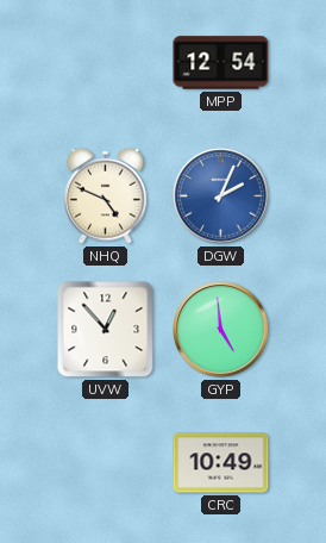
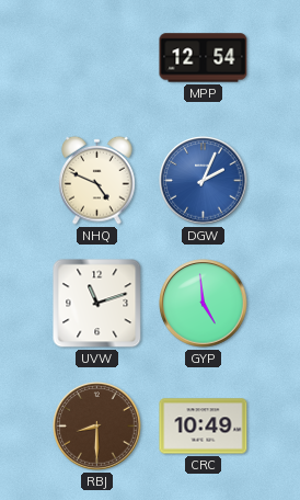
UVW: 12:53 -> 11:12
RBJ: none -> 8:30
